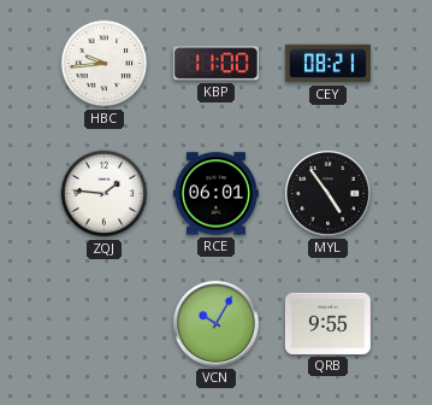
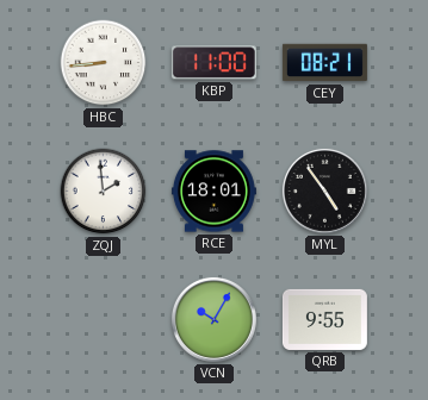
HBC: 9:44 -> 8:44
ZQJ: 1:46 -> 1:59
RCE: 06:01 -> 18:01
